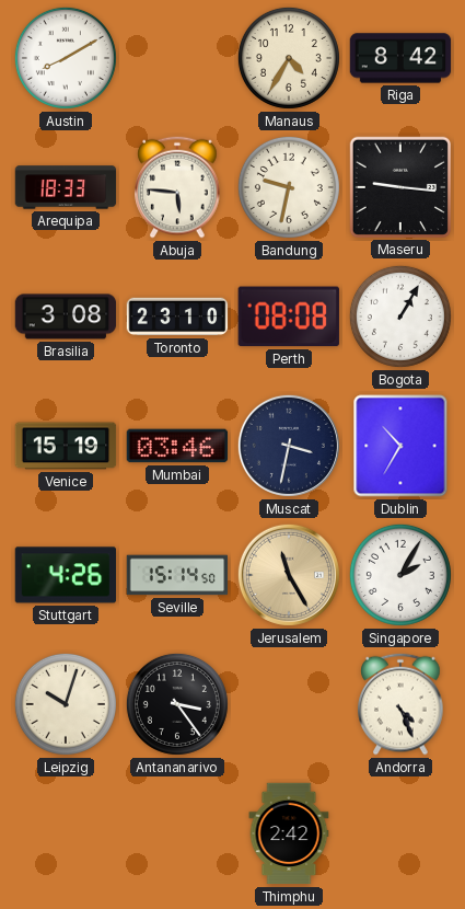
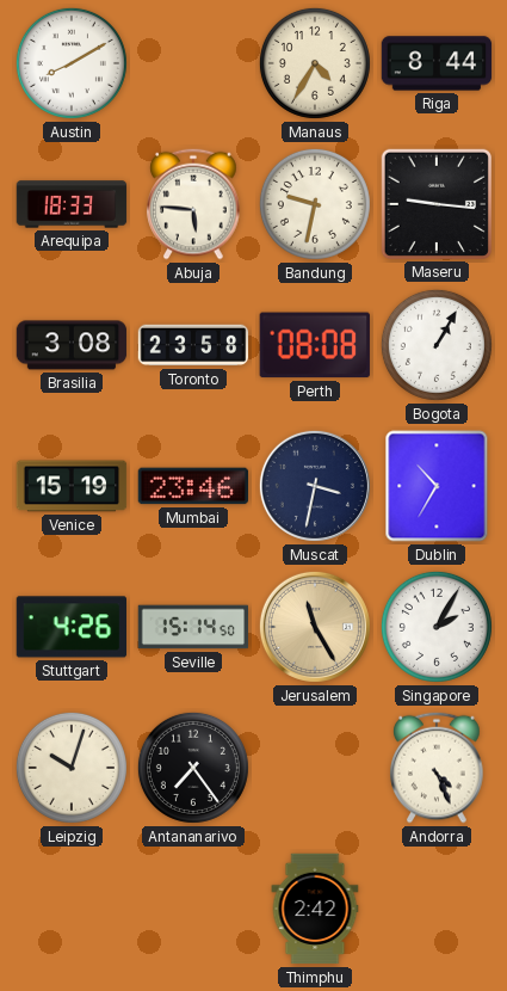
Riga: 8:42 -> 8:44
Toronto: 23:10 -> 23:58
Mumbai: 03:46 -> 23:46
Antananarivo: 3:24 -> 7:24
